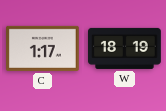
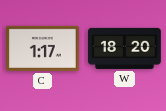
W: 18:19 -> 18:20
